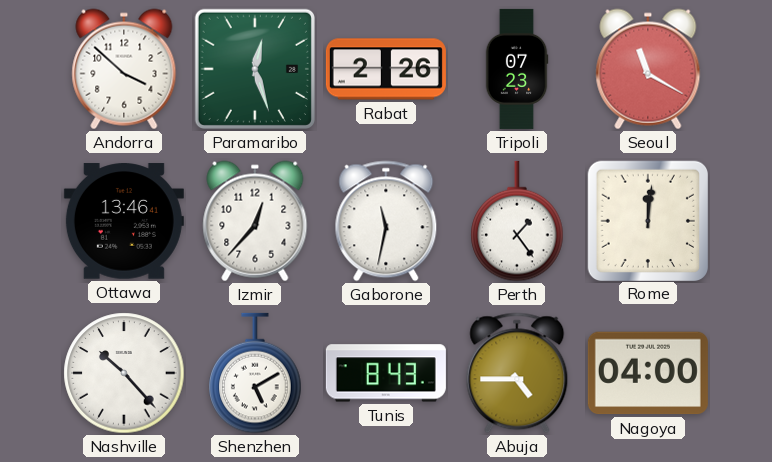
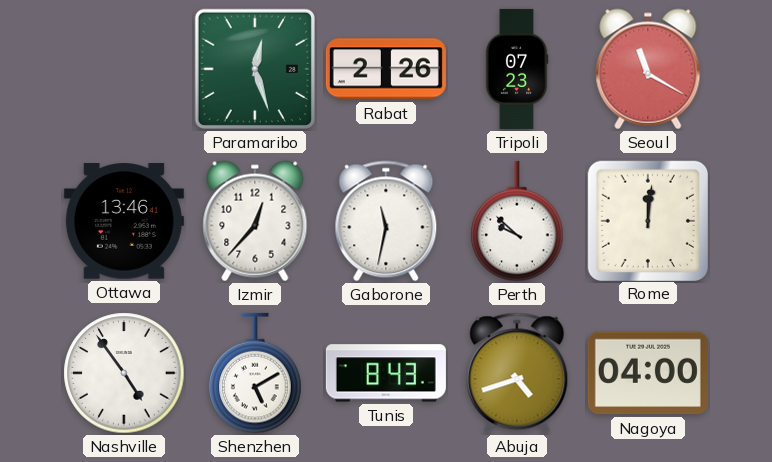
Andorra: 3:52 -> none
Perth: 1:24 -> 9:52
Nashville: 10:23 -> 4:54
Abuja: 4:45 -> 4:42
